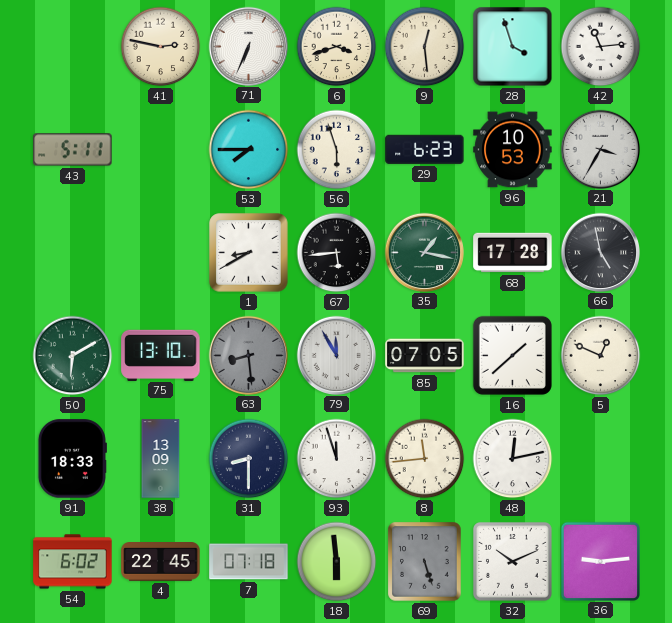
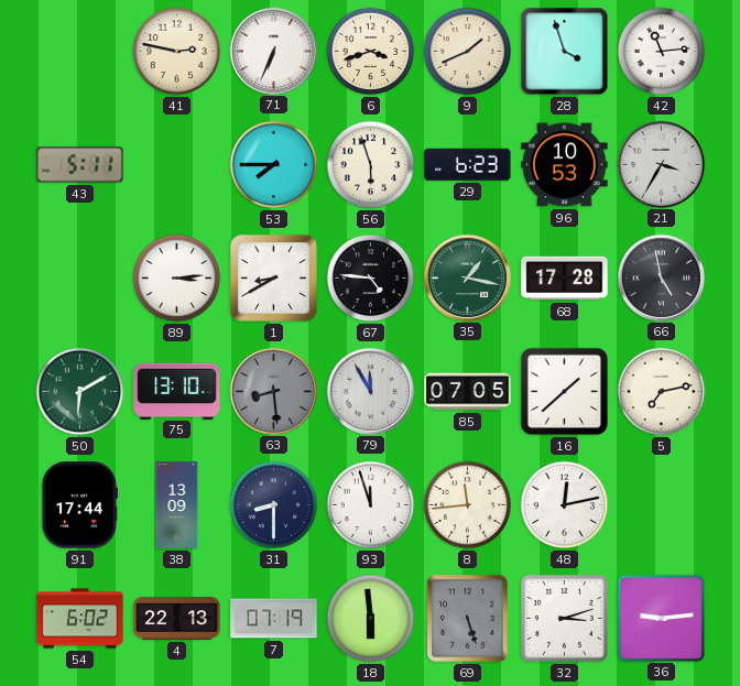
9: 12:29 -> 1:41
89: none -> 3:14
67: 5:44 -> 4:46
5: 12:49 -> 7:13
91: 18:33 -> 17:44
4: 22:45 -> 22:13
7: 07:18 -> 07:19
32: 10:11 -> 3:12
